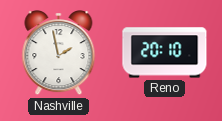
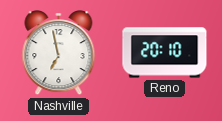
Nashville: 1:58 -> 6:58
